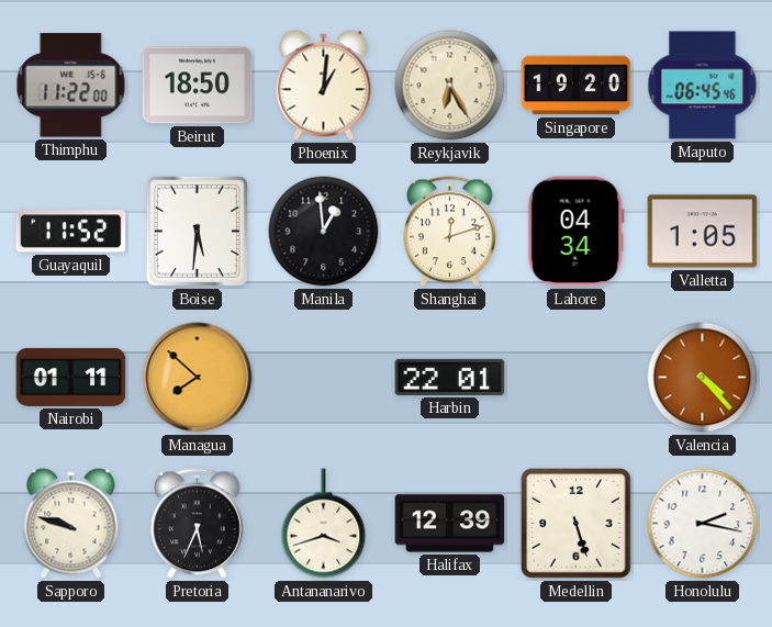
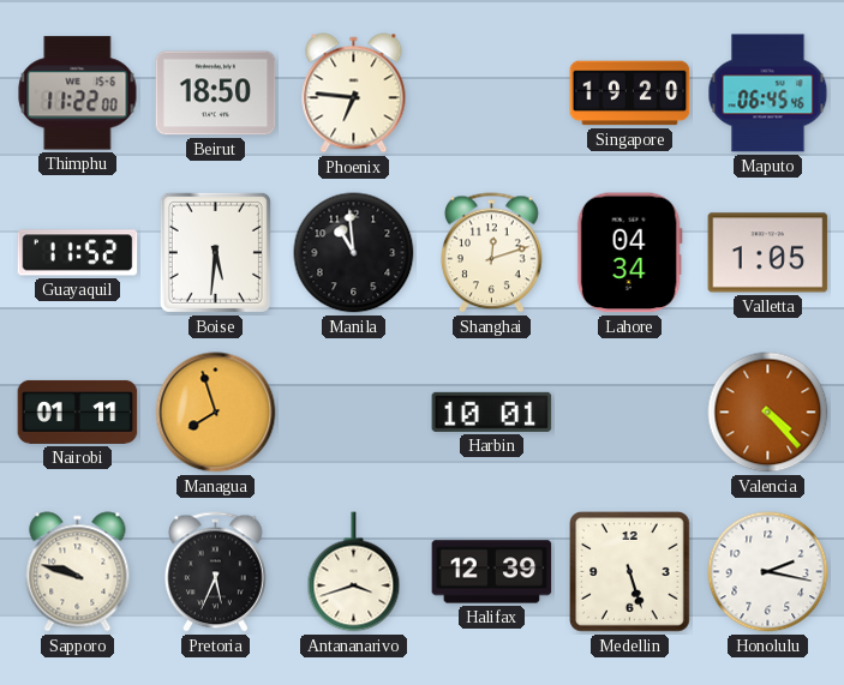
Phoenix: 1:01 -> 6:46
Reykjavik: 6:25 -> none
Manila: 12:59 -> 10:59
Managua: 7:52 -> 7:57
Harbin: 22:01 -> 10:01
